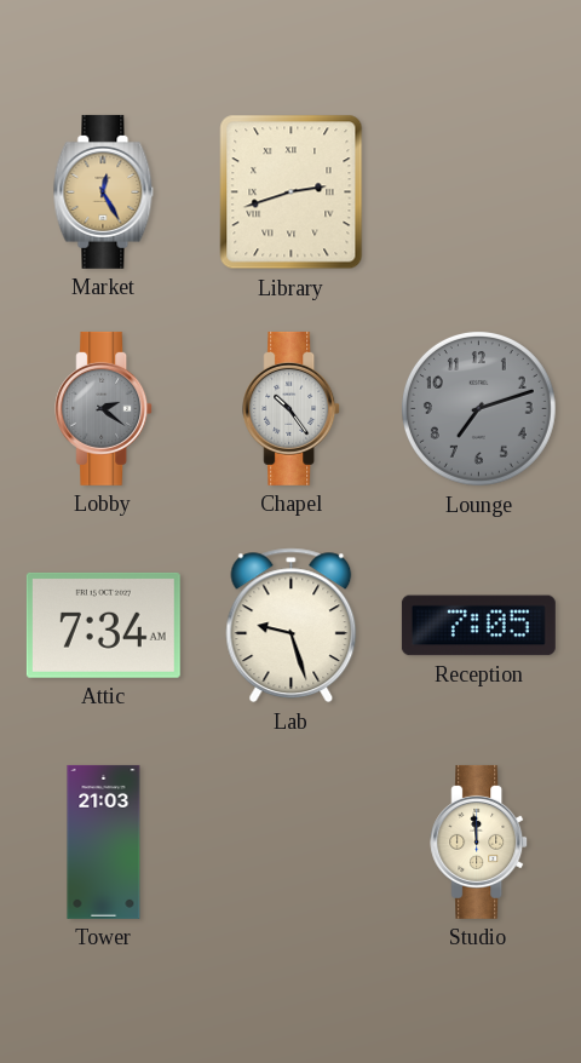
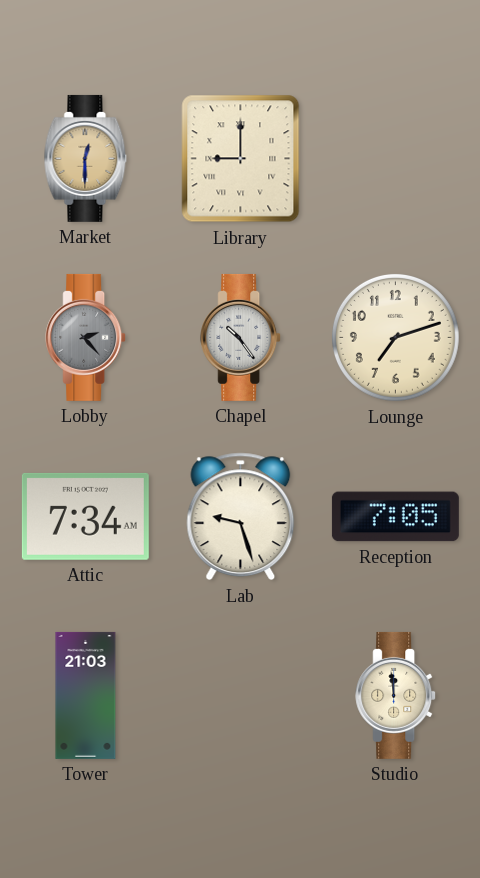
Market: 12:25 -> 12:30
Library: 2:42 -> 9:00
Lobby: 2:21 -> 2:23
Lounge dial: grey -> cream
